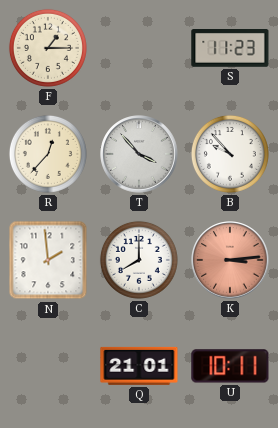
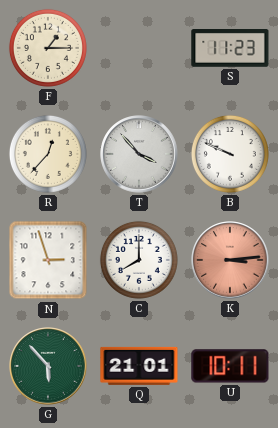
B: 9:53 -> 9:49
N: 1:59 -> 2:57
G: none -> 5:53
